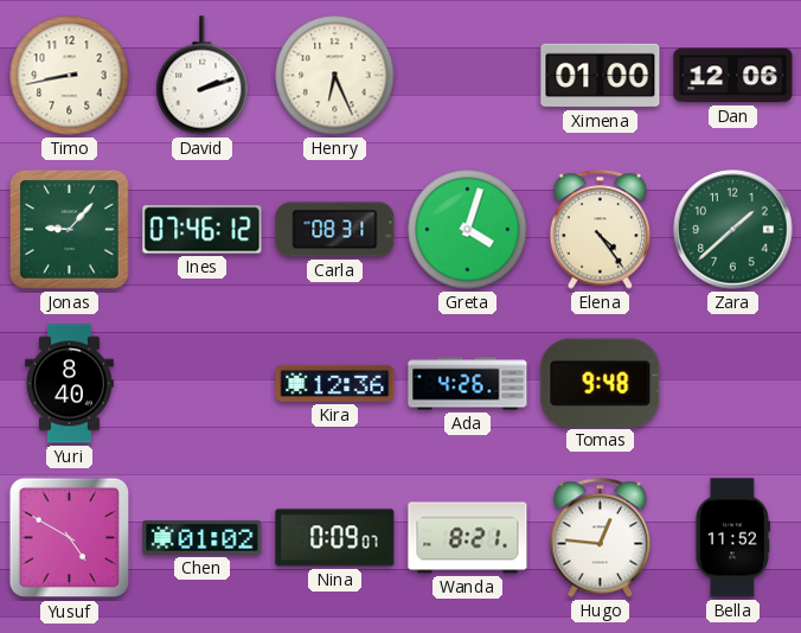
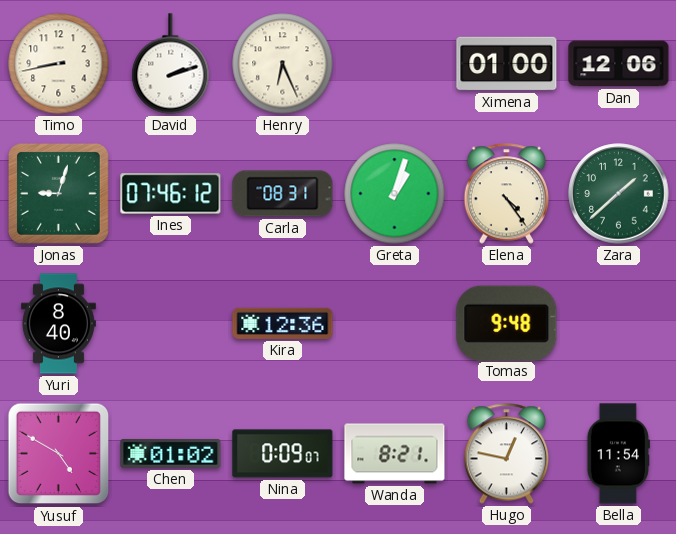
Jonas: 9:07 -> 9:03
Greta: 4:03 -> 1:03
Ada: 4:26 -> none
Hugo: 12:46 -> 12:47
Bella: 11:52 -> 11:54
